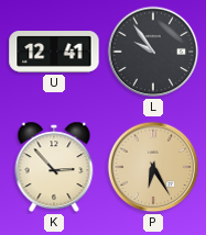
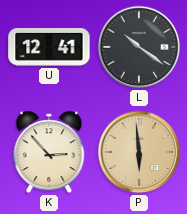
L: 9:54 -> 10:21
P: 6:25 -> 5:59
